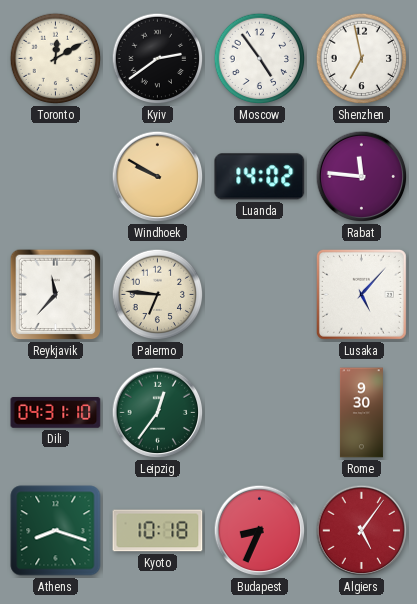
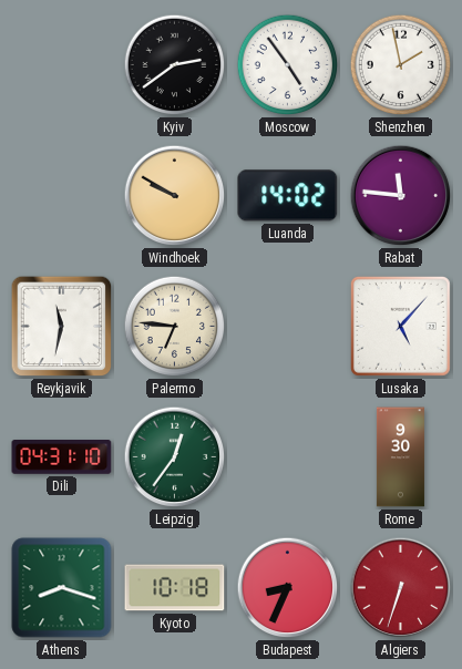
Toronto: 12:10 -> none
Shenzhen: 6:58 -> 1:58
Reykjavik: 11:37 -> 11:32
Algiers: 5:06 -> 6:33
